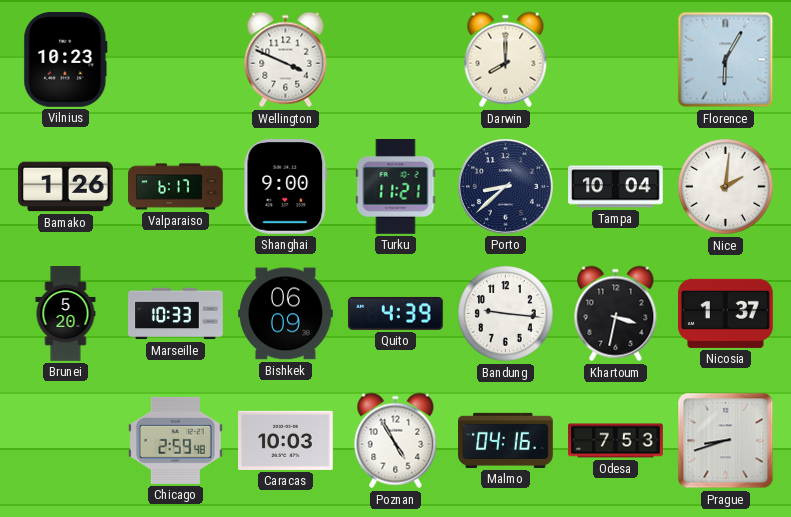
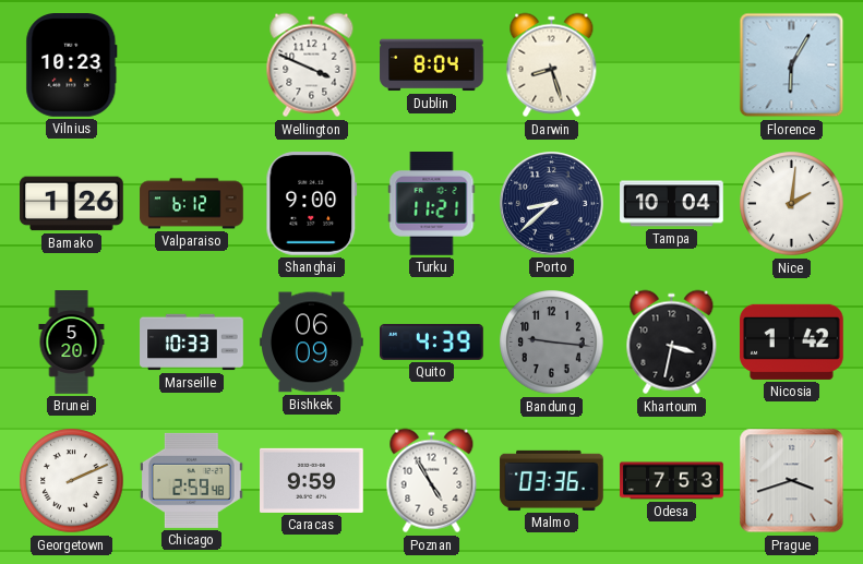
Dublin: none -> 8:04
Darwin: 8:00 -> 8:27
Valparaiso: 6:17 -> 6:12
Bandung dial: white -> grey
Nicosia: 1:37 -> 1:42
Georgetown: none -> 2:11
Caracas: 10:03 -> 9:59
Malmo: 04:16 -> 03:36
Prague: 8:42 -> 3:42
